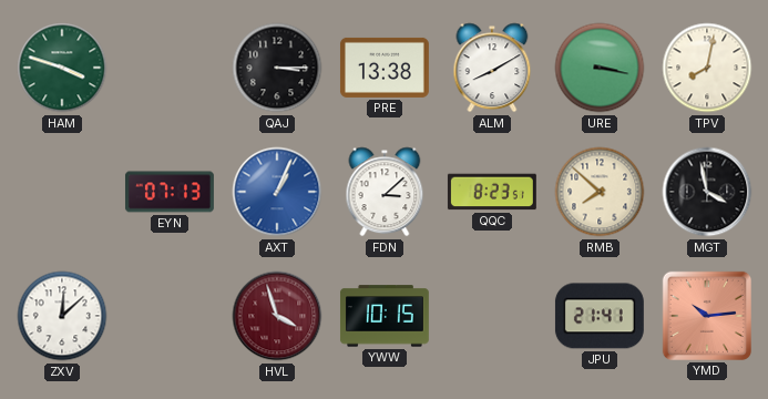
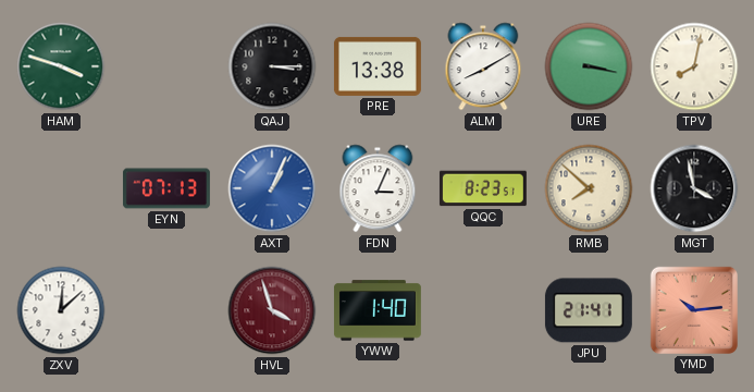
FDN: 3:08 -> 3:04
YWW: 10:15 -> 1:40
